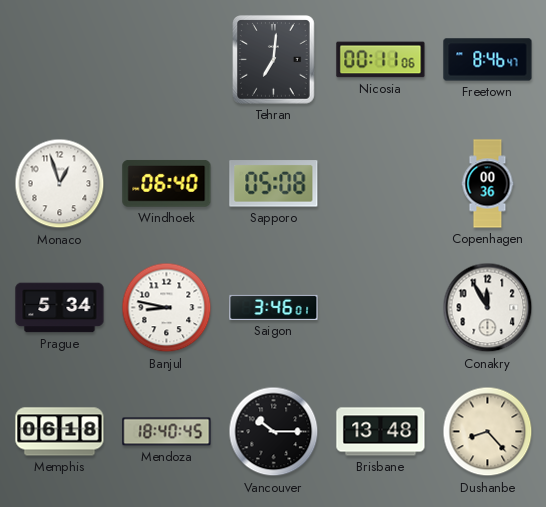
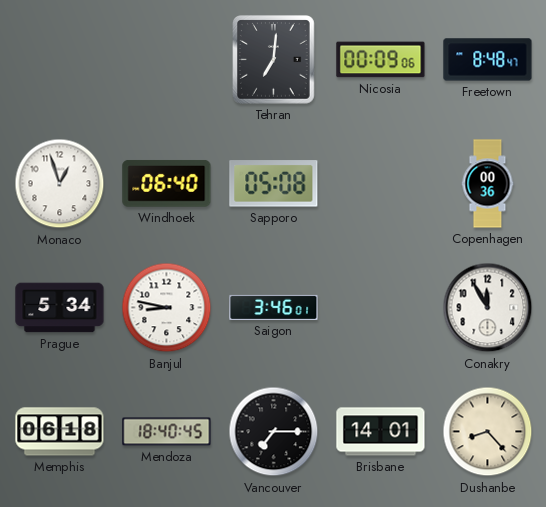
Nicosia: 00:11 -> 00:09
Freetown: 8:46 -> 8:48
Vancouver: 10:15 -> 7:15
Brisbane: 13:48 -> 14:01
